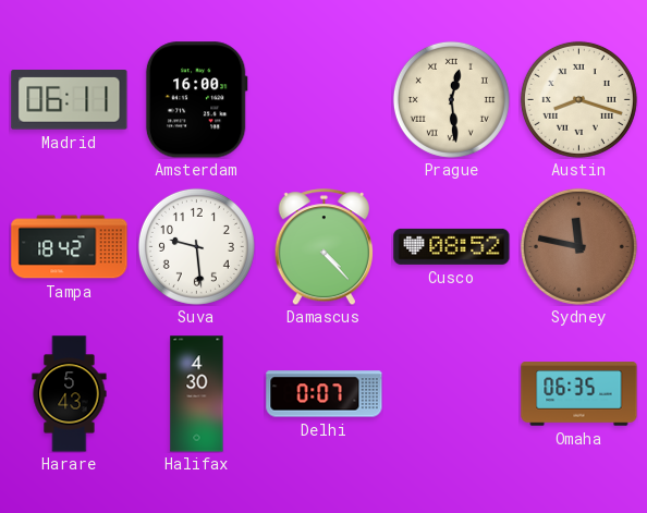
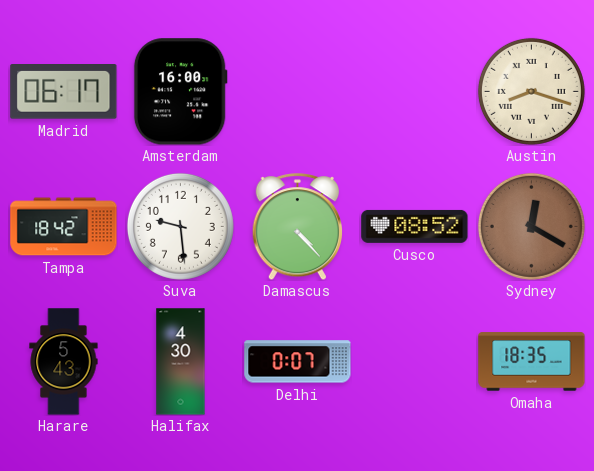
Madrid: 06:11 -> 06:17
Prague: 12:29 -> none
Sydney: 11:47 -> 12:20
Omaha: 06:35 -> 18:35
